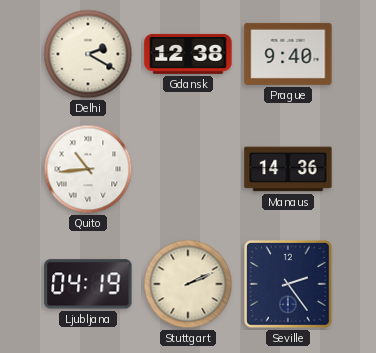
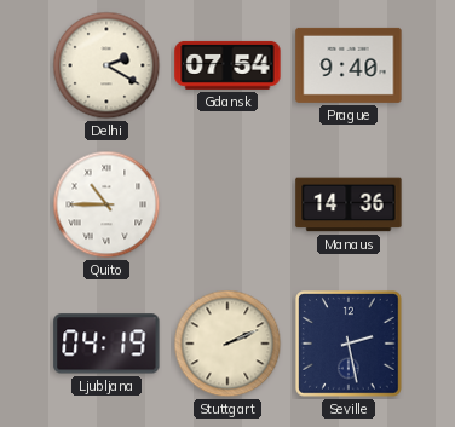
Gdansk: 12:38 -> 07:54
Quito: 10:44 -> 10:45
Seville: 2:24 -> 2:28
